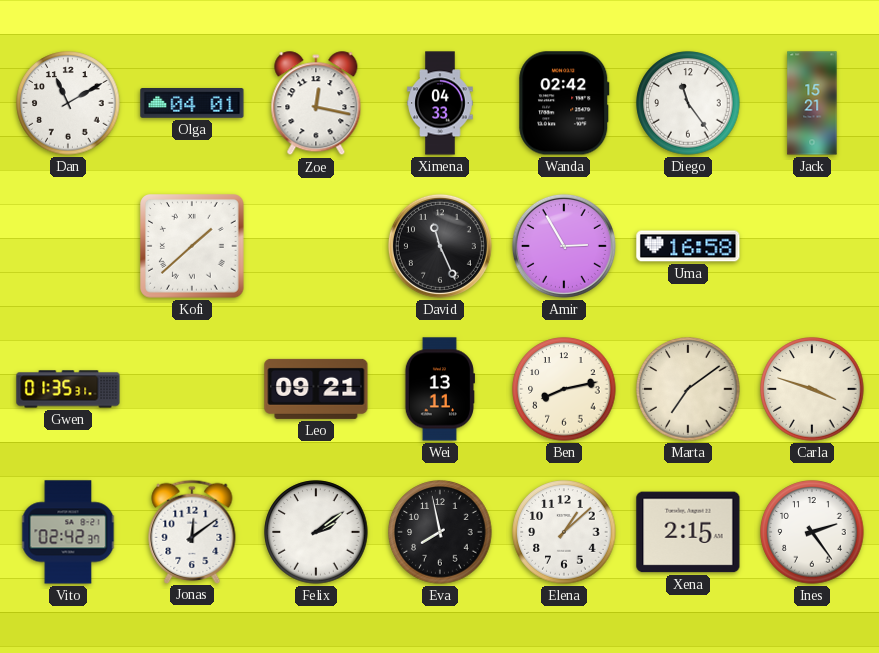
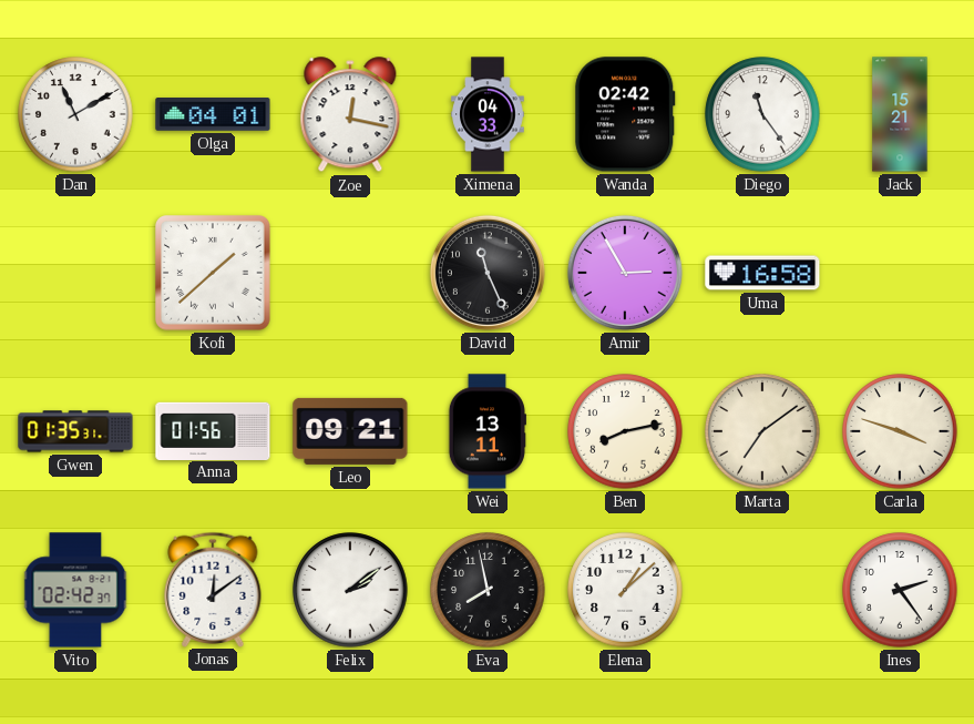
Anna: none -> 01:56
Xena: 2:15 -> none
